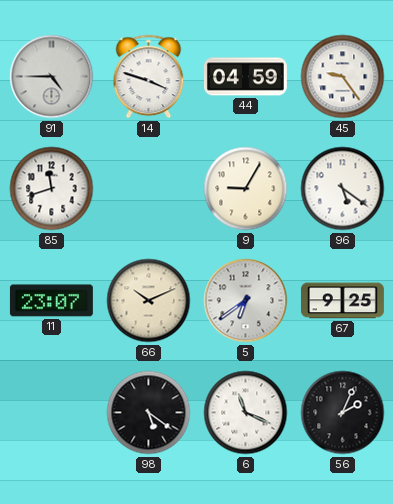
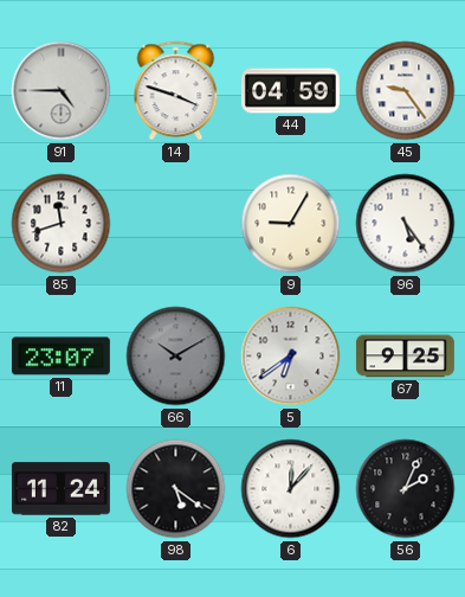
96: 5:21 -> 5:24
66: 10:11 -> 10:10
66 dial: cream -> grey
82: none -> 11:24
6: 11:19 -> 12:07
